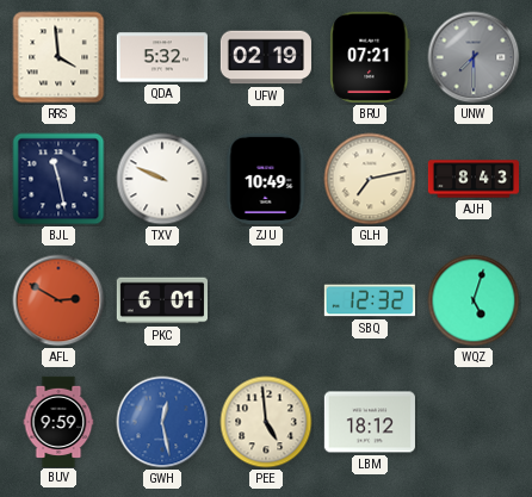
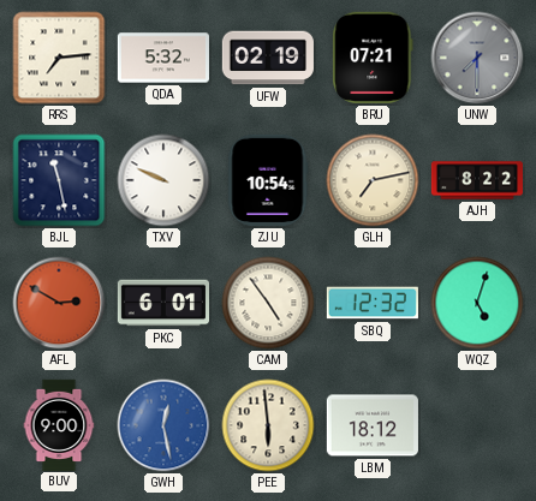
RRS: 3:59 -> 7:14
ZJU: 10:49 -> 10:54
AJH: 8:43 -> 8:22
CAM: none -> 4:54
BUV: 9:59 -> 9:00
PEE: 4:59 -> 5:59
